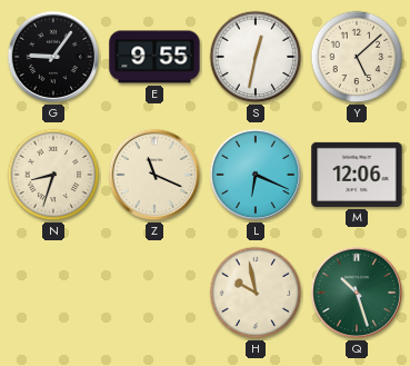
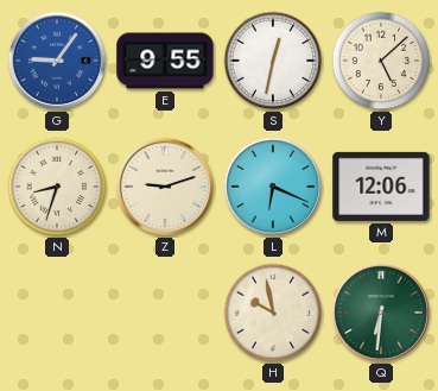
G dial: black -> blue
Z: 11:19 -> 9:12
Q: 10:27 -> 6:31
